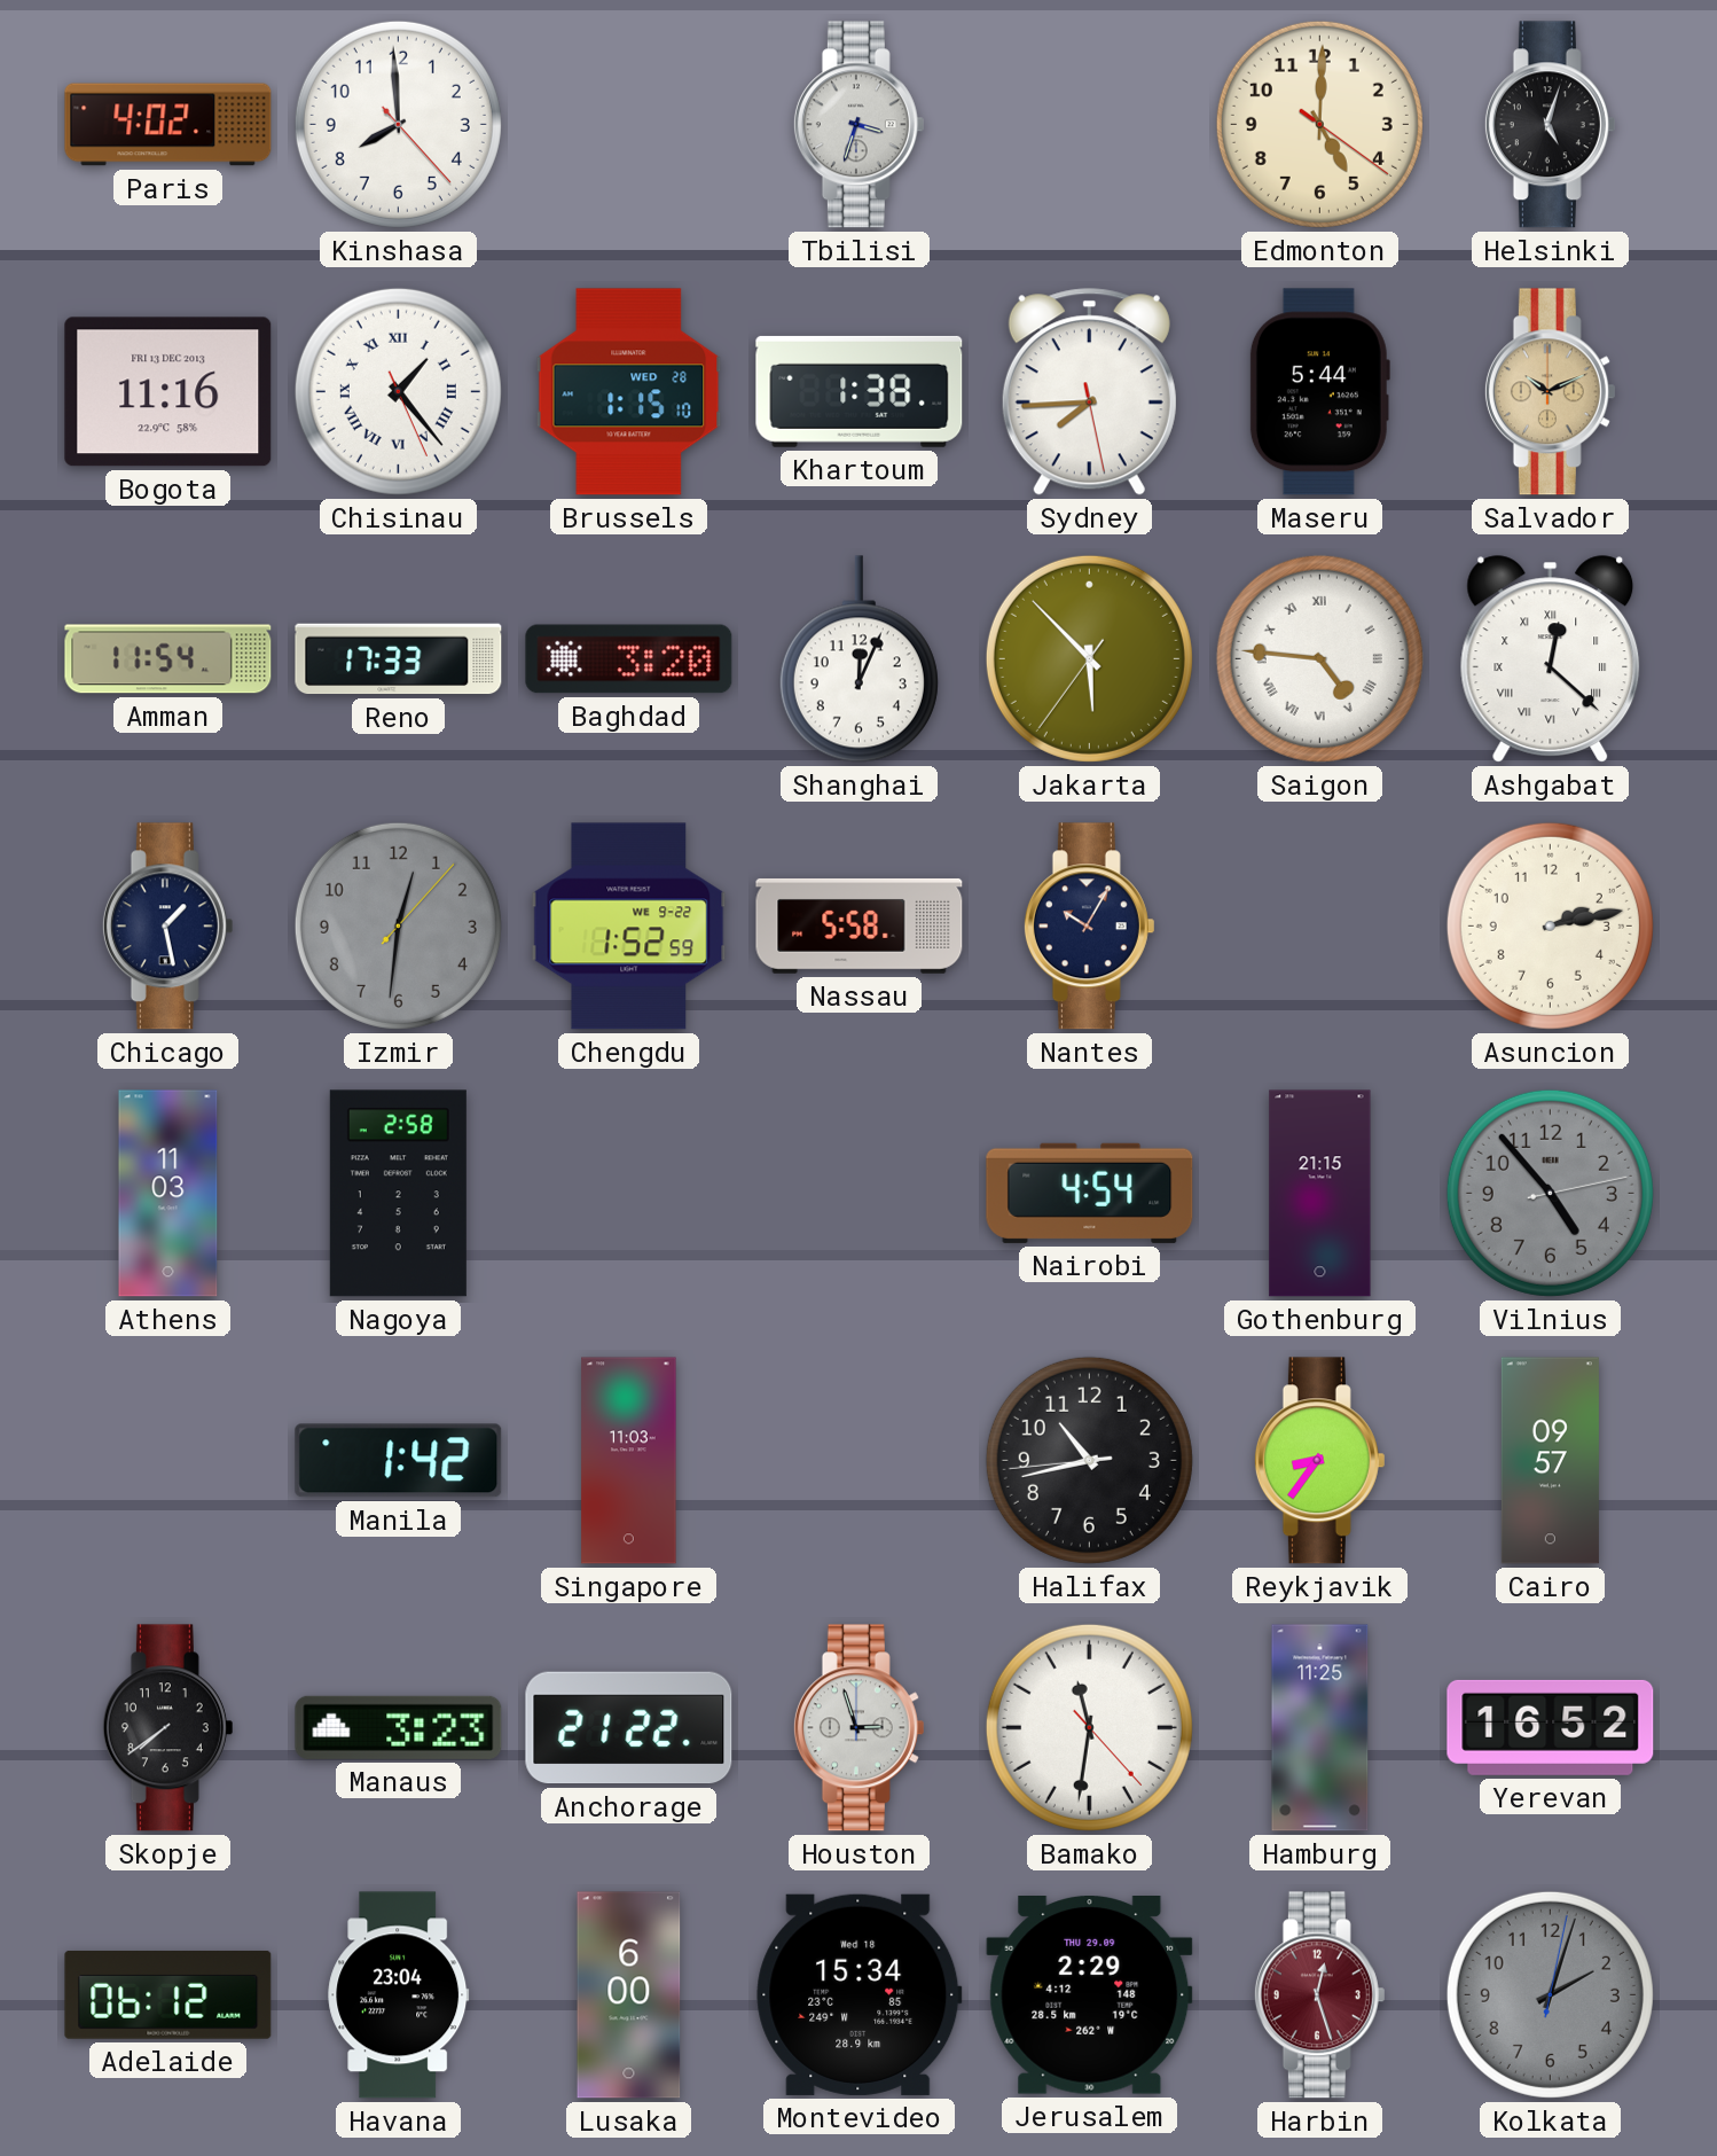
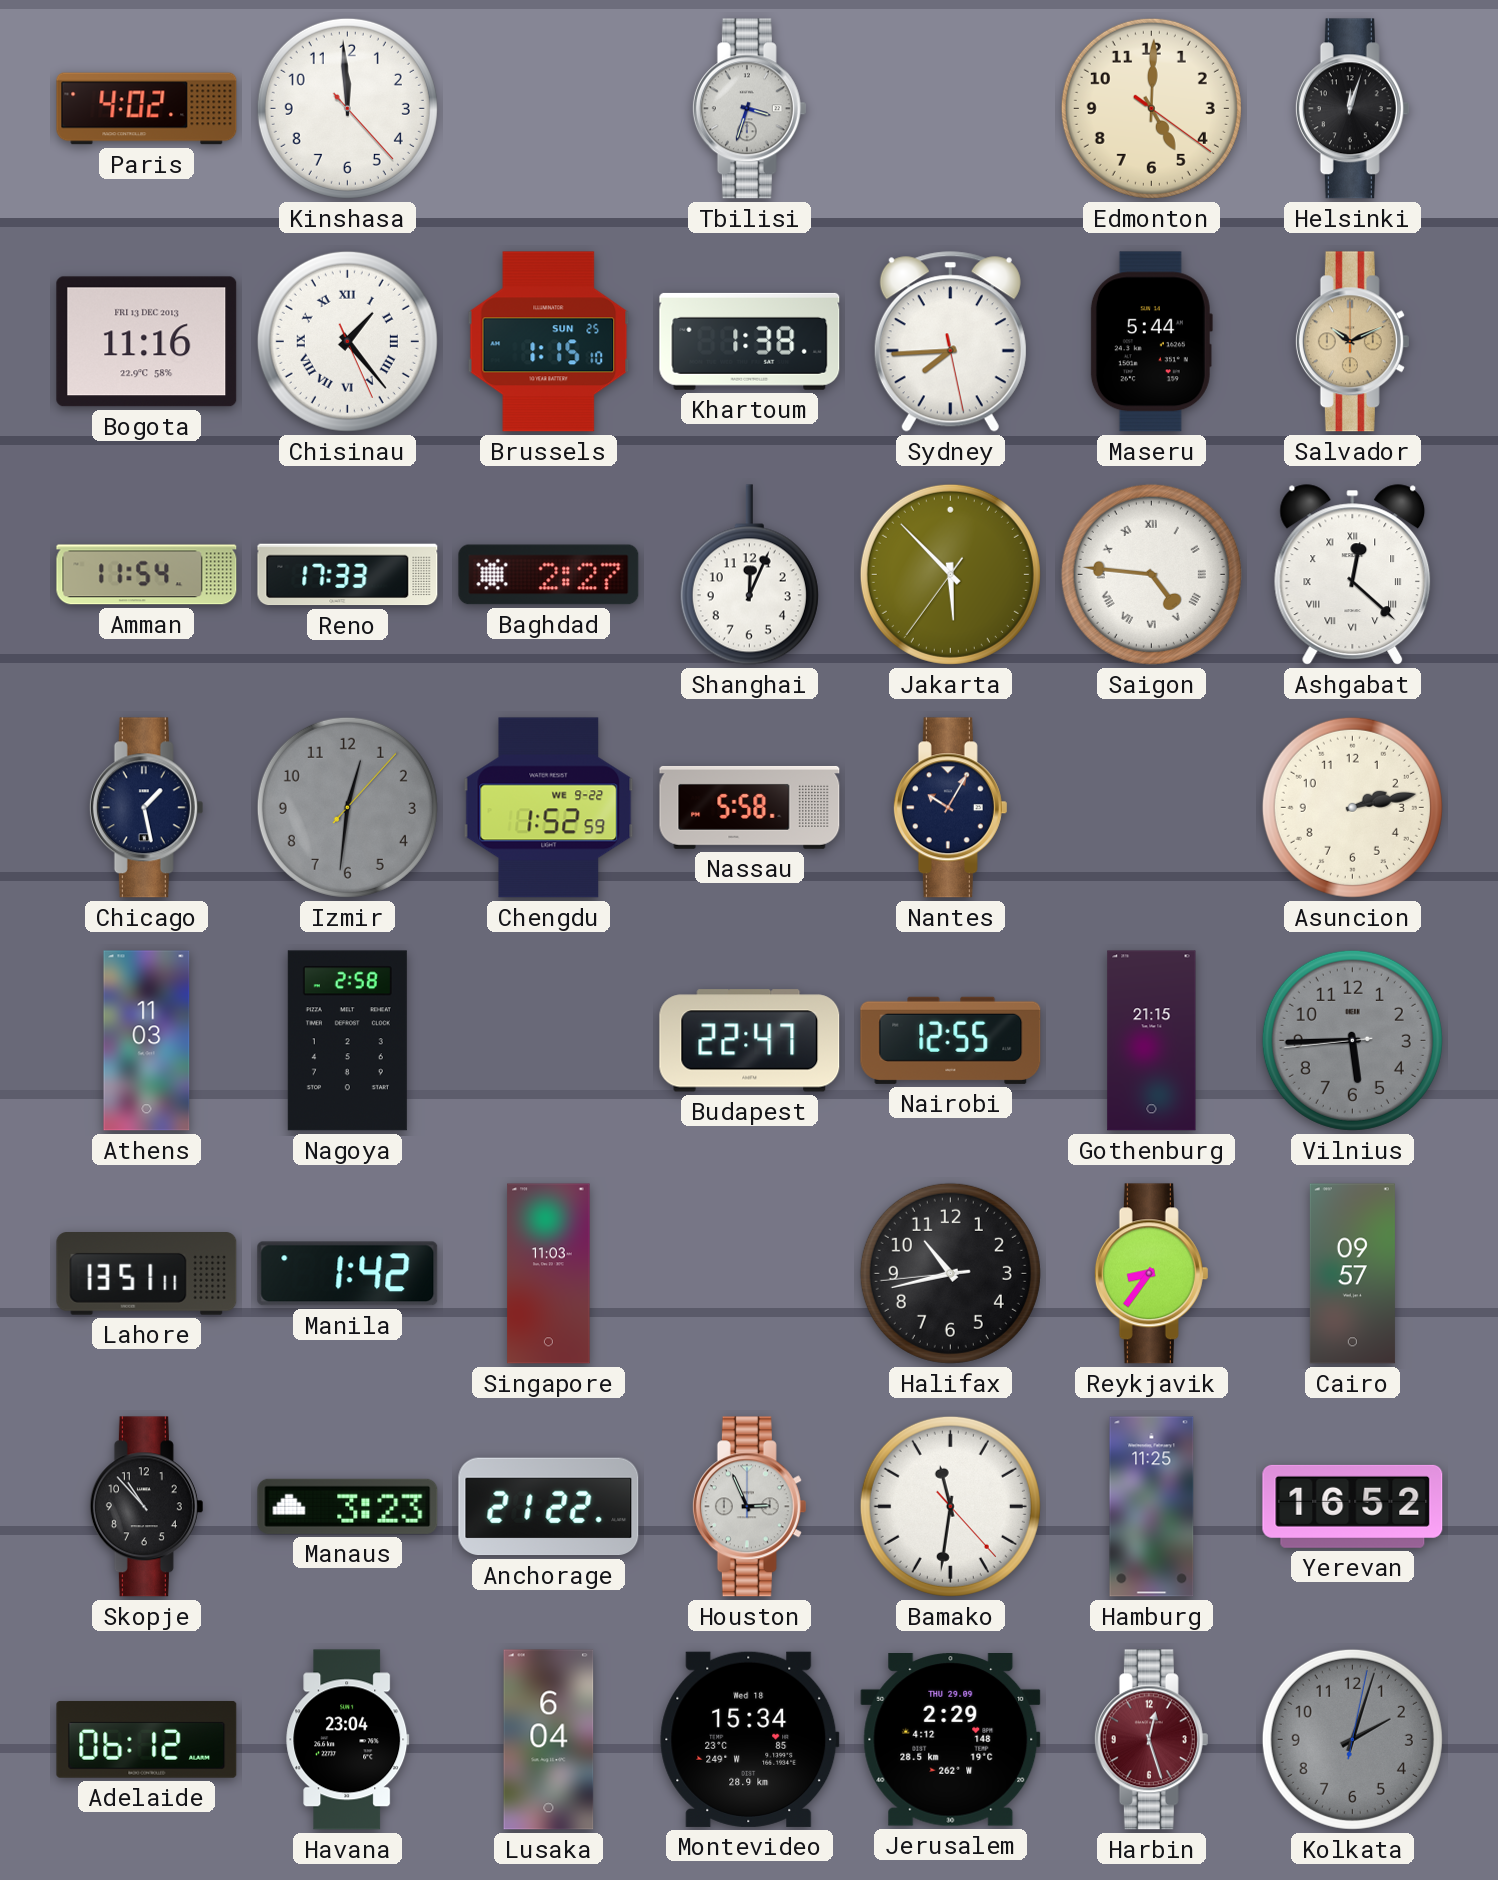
Kinshasa: 7:59 -> 11:59
Helsinki: 5:03 -> 12:03
Brussels date: WED 28 -> SUN 25
Baghdad: 3:20 -> 2:27
Budapest: none -> 22:47
Nairobi: 4:54 -> 12:55
Vilnius: 4:53 -> 5:44
Lahore: none -> 13:51
Skopje: 7:39 -> 10:53
Houston: 2:57 -> 2:56
Lusaka: 6:00 -> 6:04
